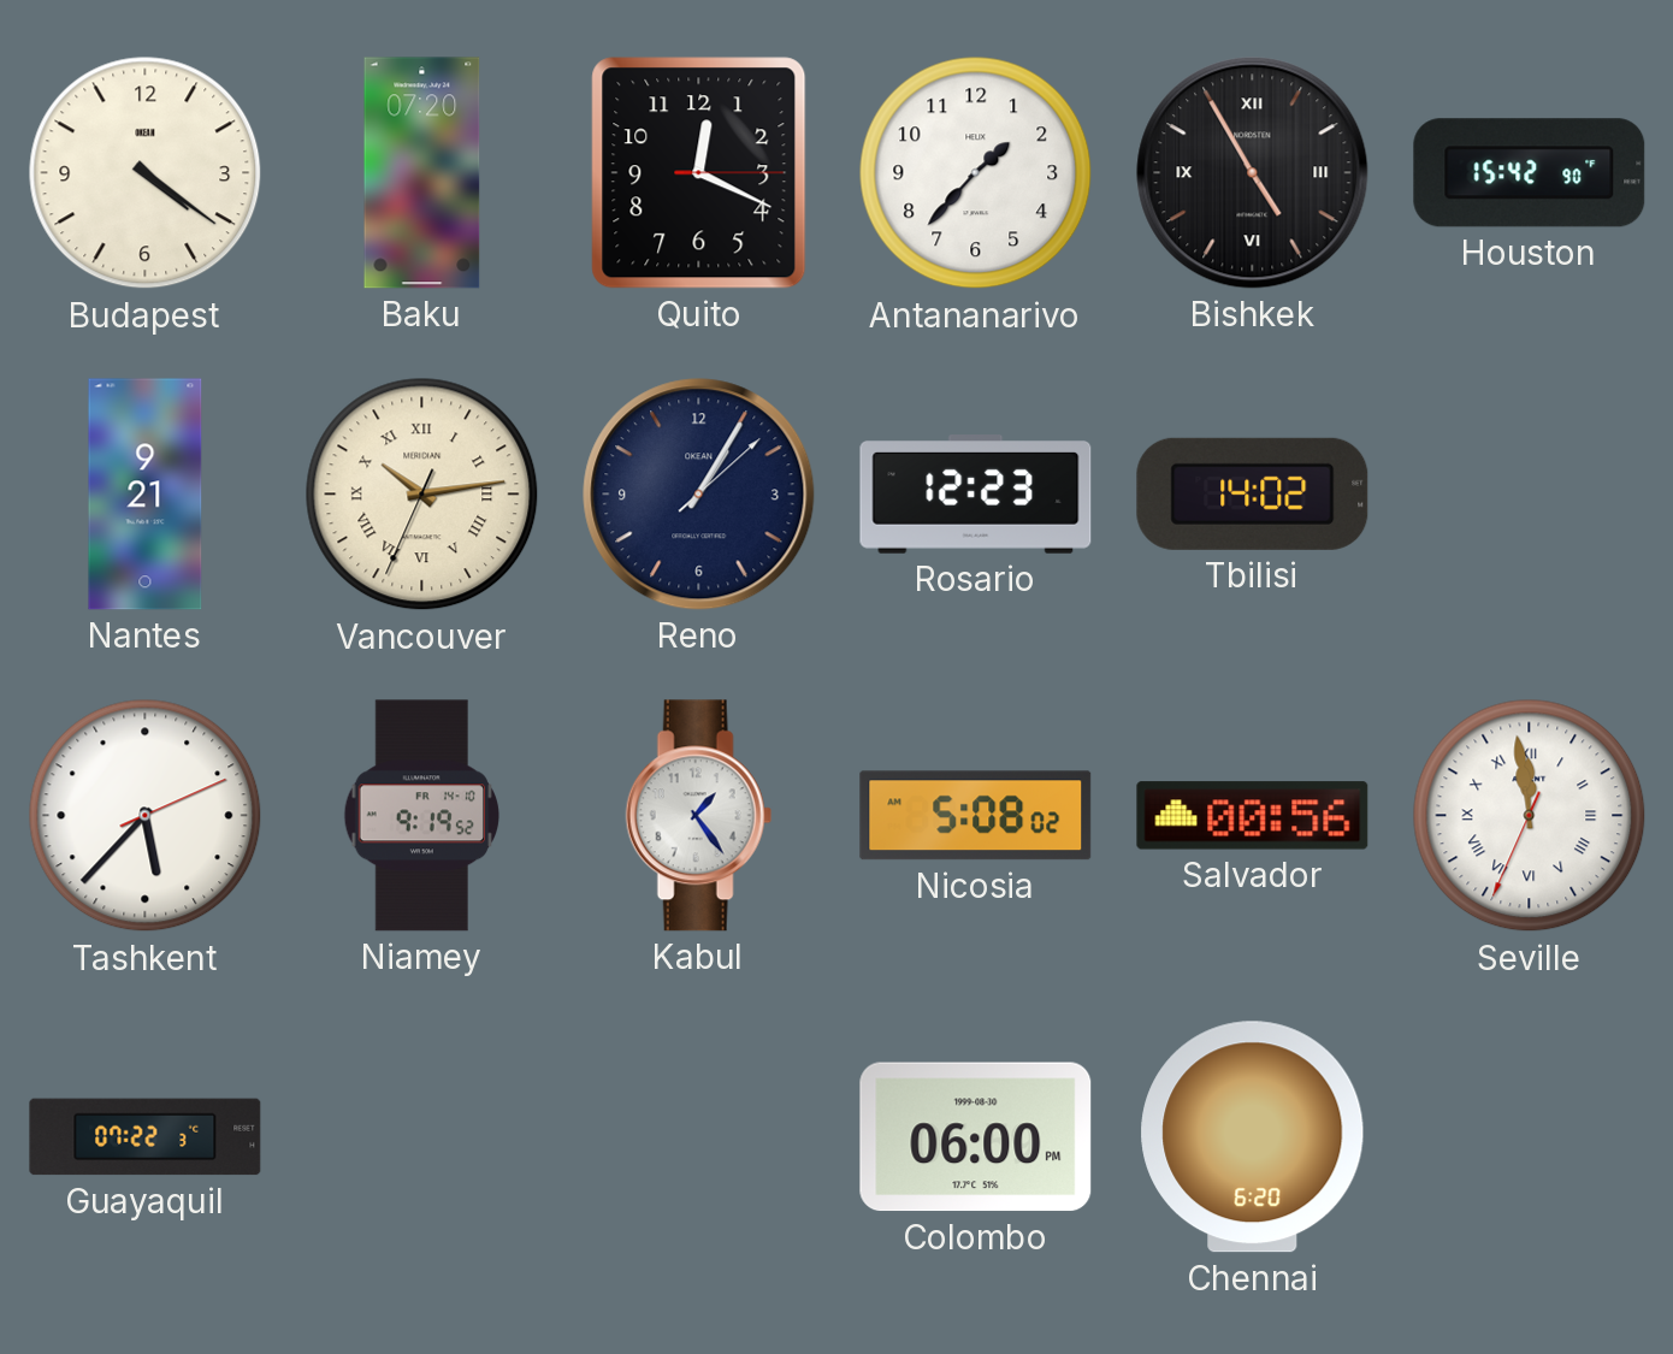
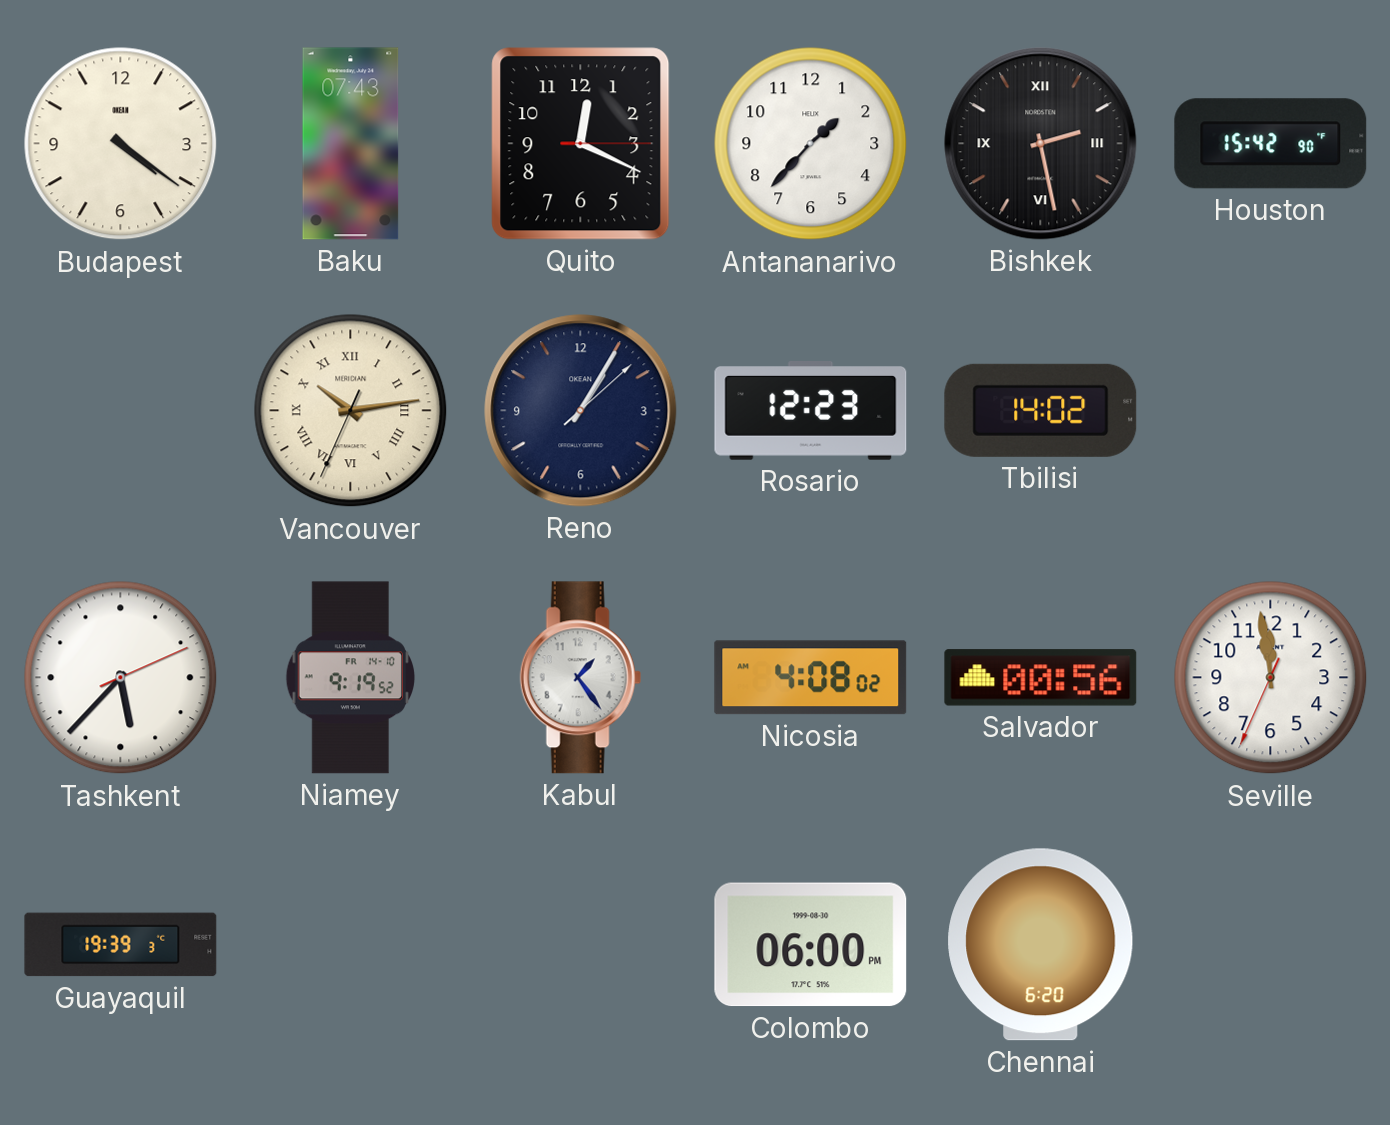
Baku: 07:20 -> 07:43
Bishkek: 4:55 -> 2:28
Nantes: 9:21 -> none
Nicosia: 5:08 -> 4:08
Seville numerals: Roman -> Arabic
Guayaquil: 07:22 -> 19:39
